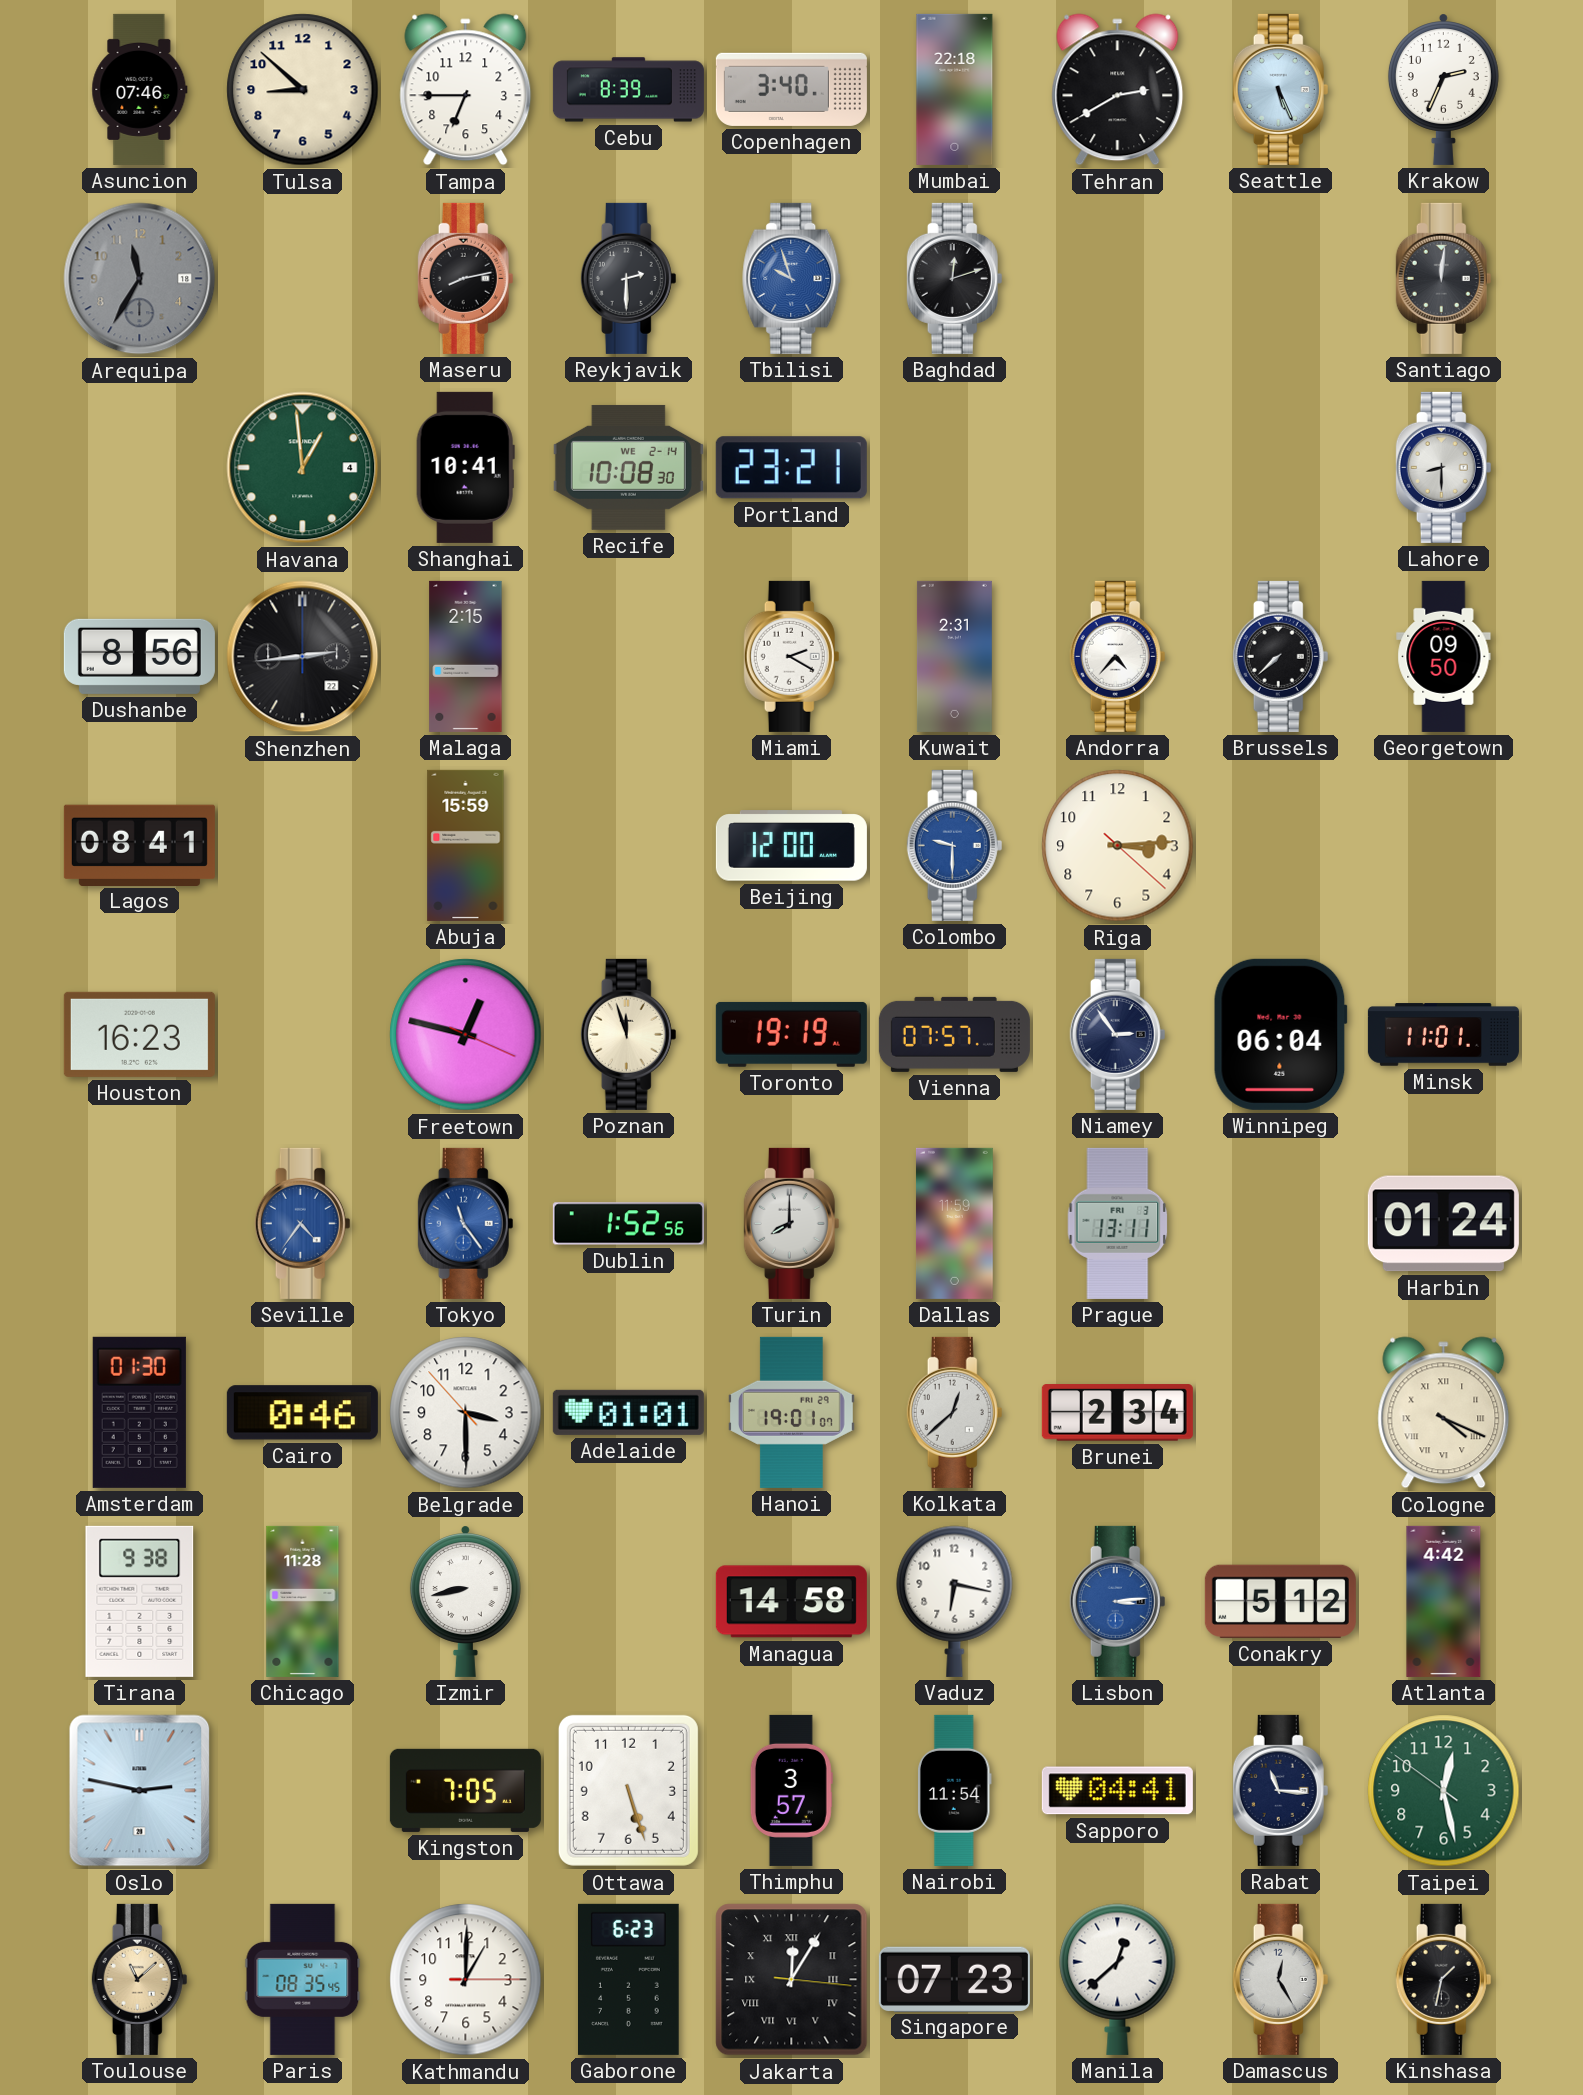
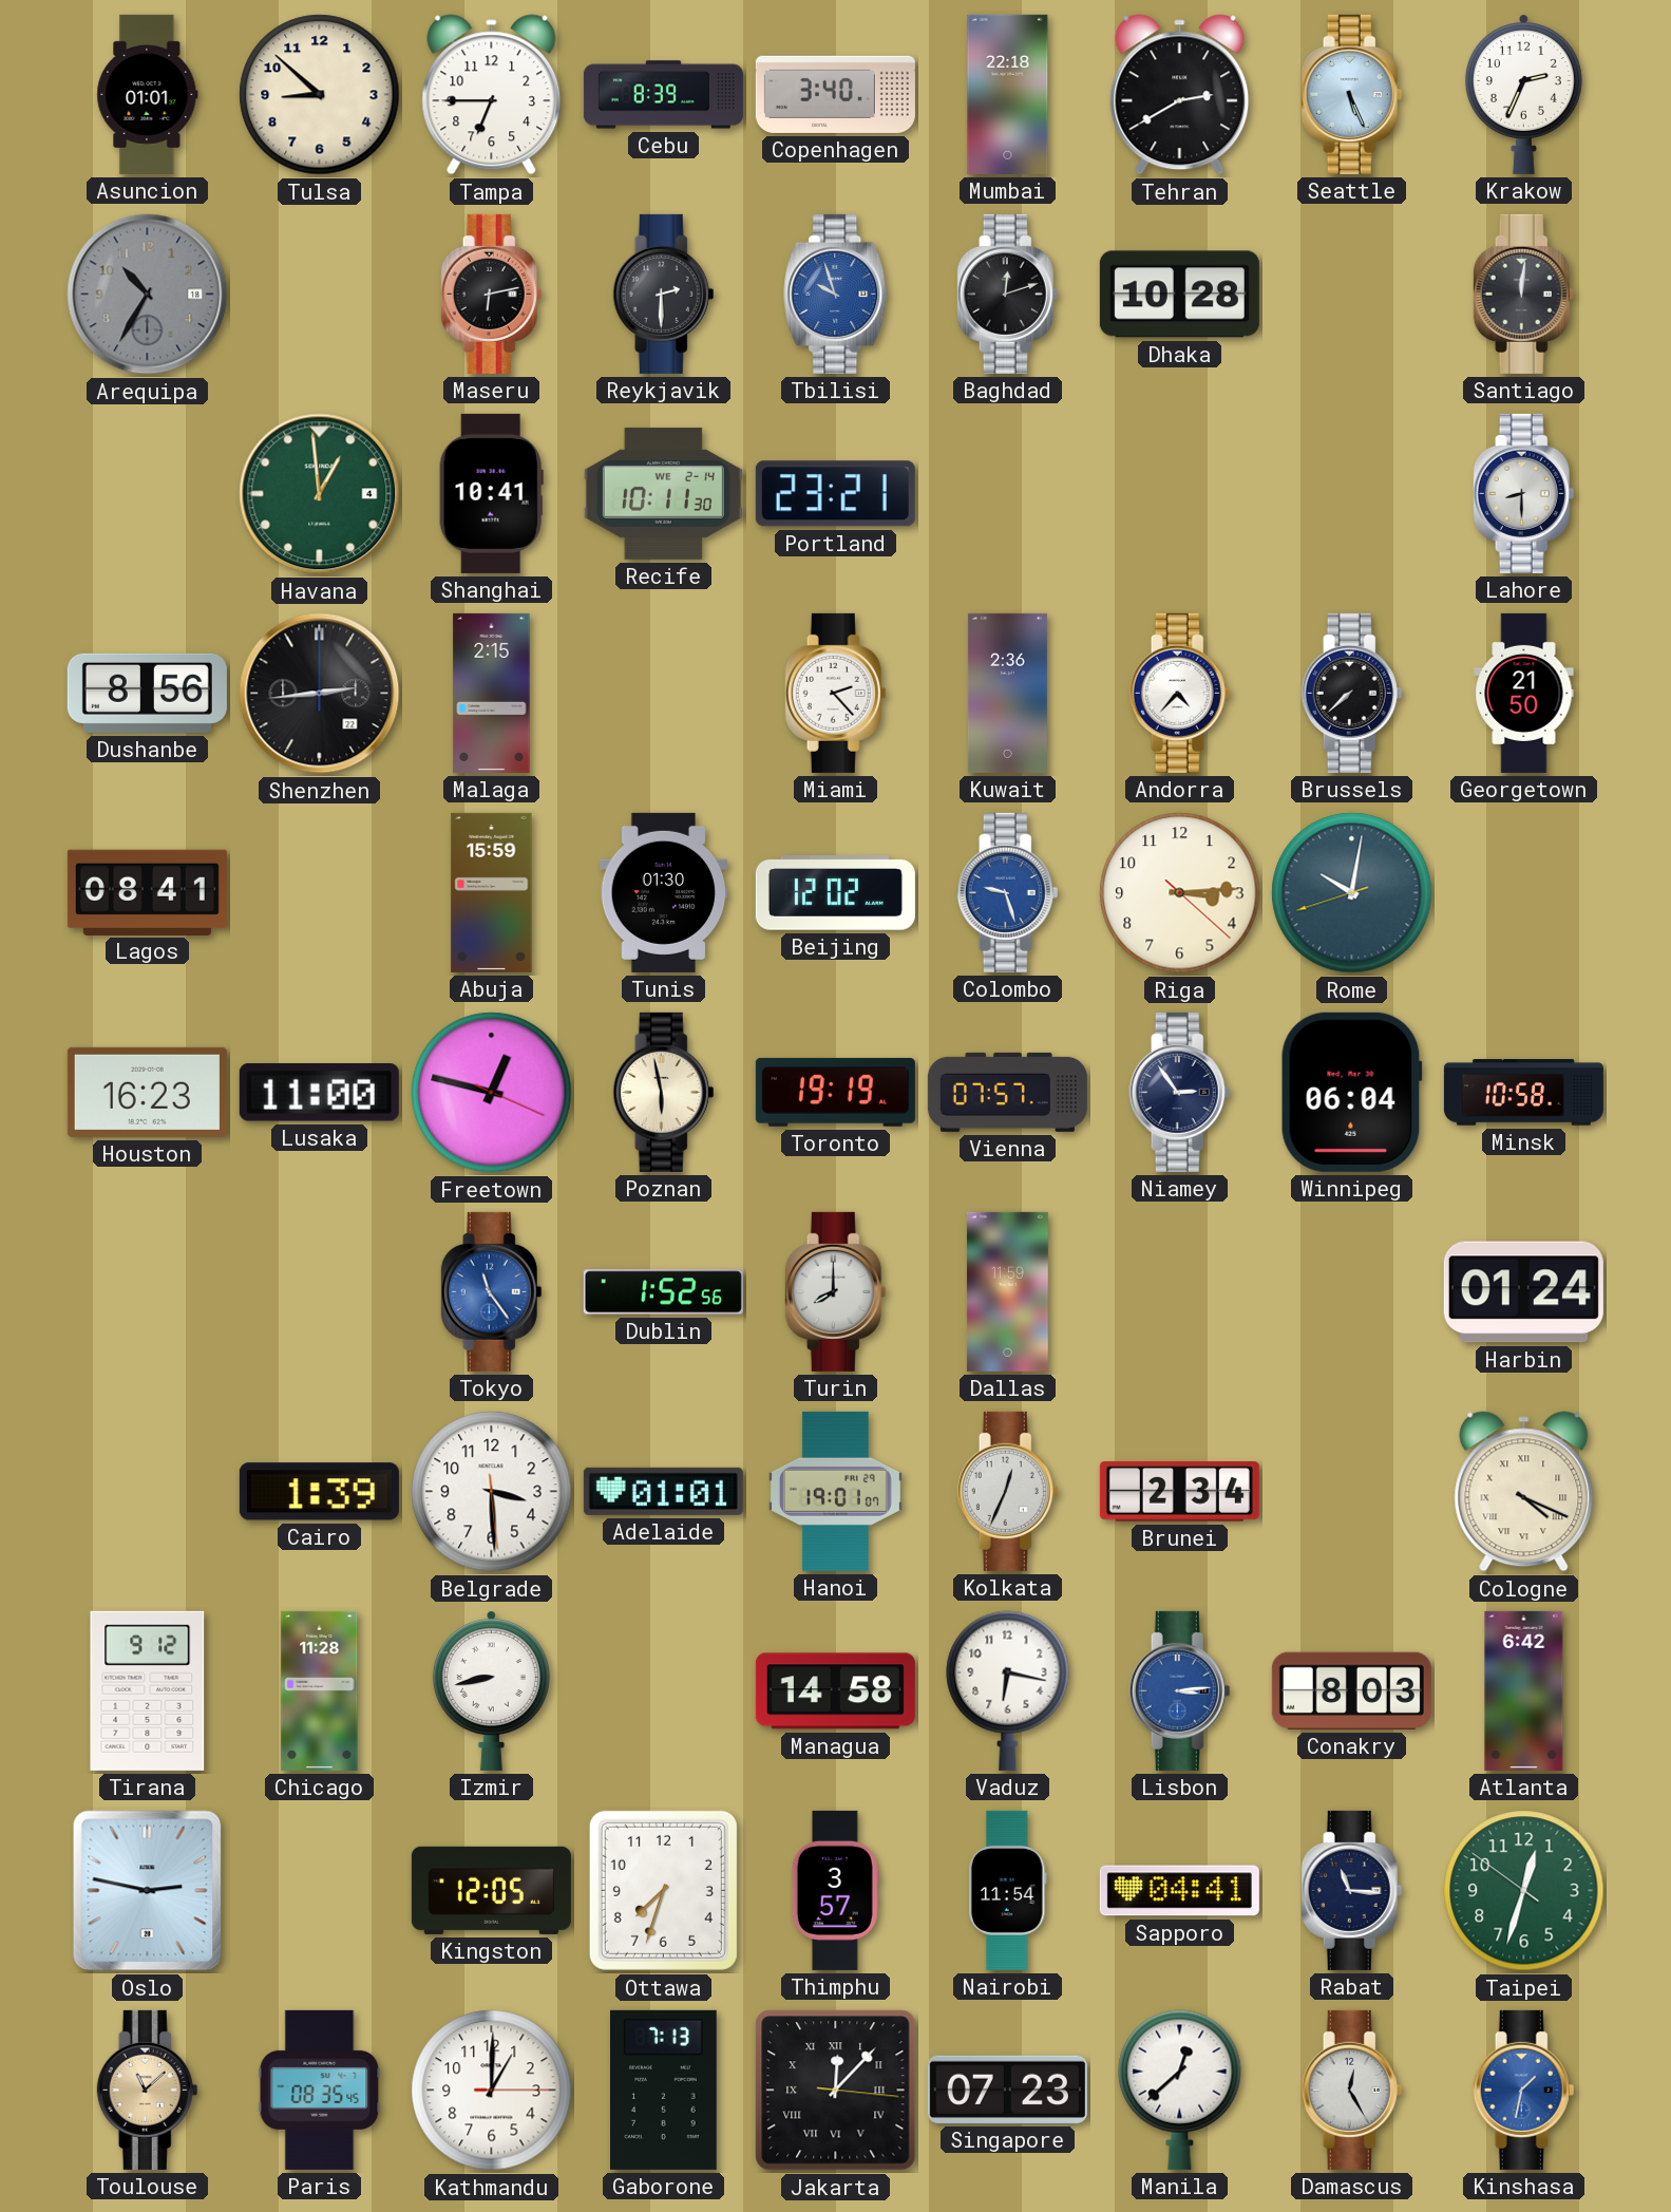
Asuncion: 07:46 -> 01:01
Arequipa: 11:35 -> 10:35
Maseru: 8:13 -> 6:13
Dhaka: none -> 10:28
Recife: 10:08 -> 10:11
Miami: 2:20 -> 2:23
Kuwait: 2:31 -> 2:36
Georgetown: 09:50 -> 21:50
Tunis: none -> 01:30
Beijing: 12:00 -> 12:02
Colombo: 9:30 -> 9:27
Rome: none -> 10:01
Lusaka: none -> 11:00
Poznan: 11:57 -> 5:58
Minsk: 11:01 -> 10:58
Seville: 4:36 -> none
Prague: 13:11 -> none
Amsterdam: 01:30 -> none
Cairo: 0:46 -> 1:39
Belgrade: 3:29:53 -> 3:29:29
Kolkata: 12:38 -> 12:34
Tirana: 9:38 -> 9:12
Conakry: 5:12 -> 8:03
Atlanta: 4:42 -> 6:42
Kingston: 7:05 -> 12:05
Ottawa: 5:27 -> 7:33
Taipei: 12:27 -> 12:32
Gaborone: 6:23 -> 7:13
Jakarta: 12:05 -> 12:07
Kinshasa dial: black -> blue
